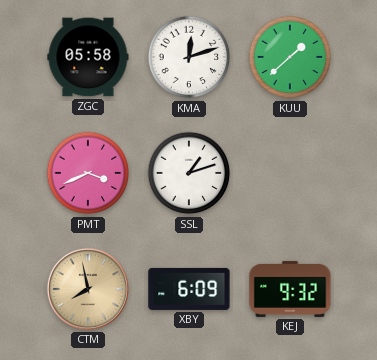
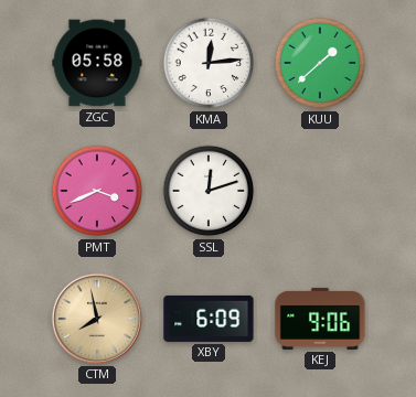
KMA: 12:12 -> 12:14
SSL: 1:12 -> 12:12
KEJ: 9:32 -> 9:06
